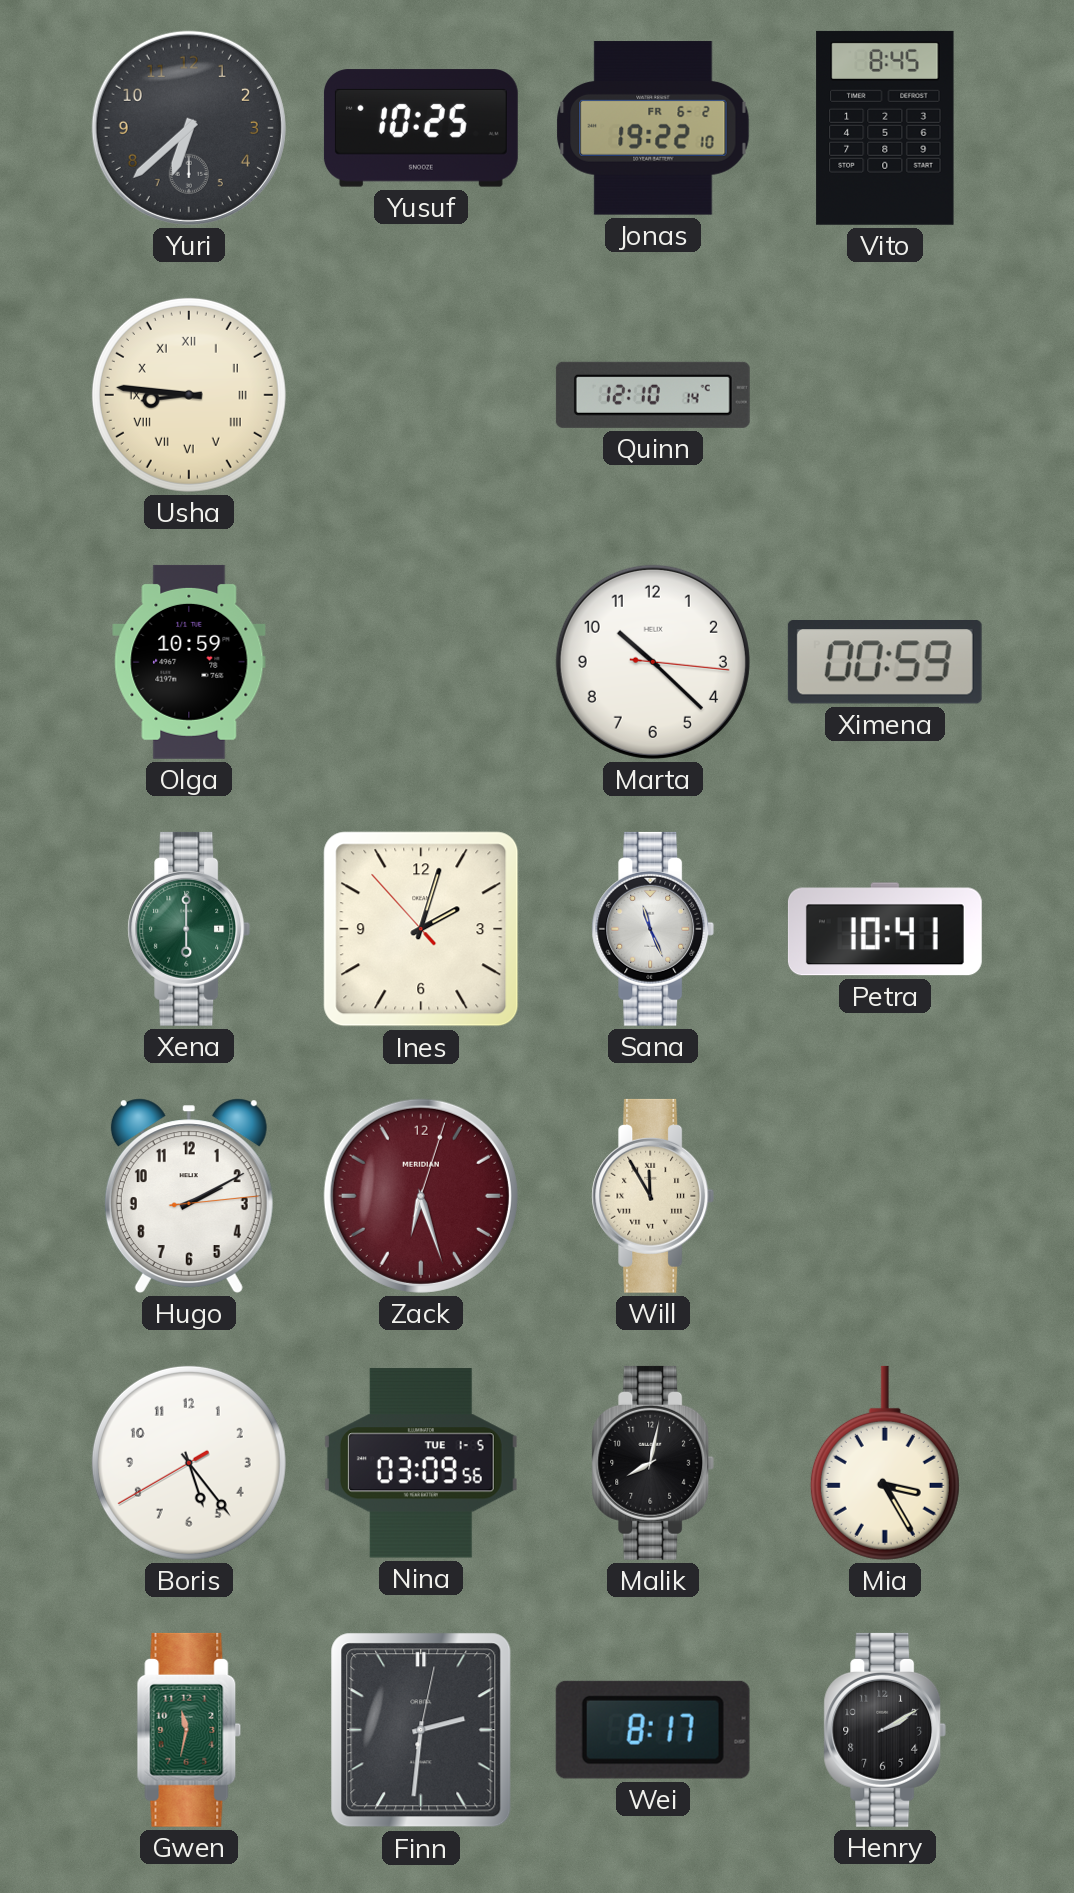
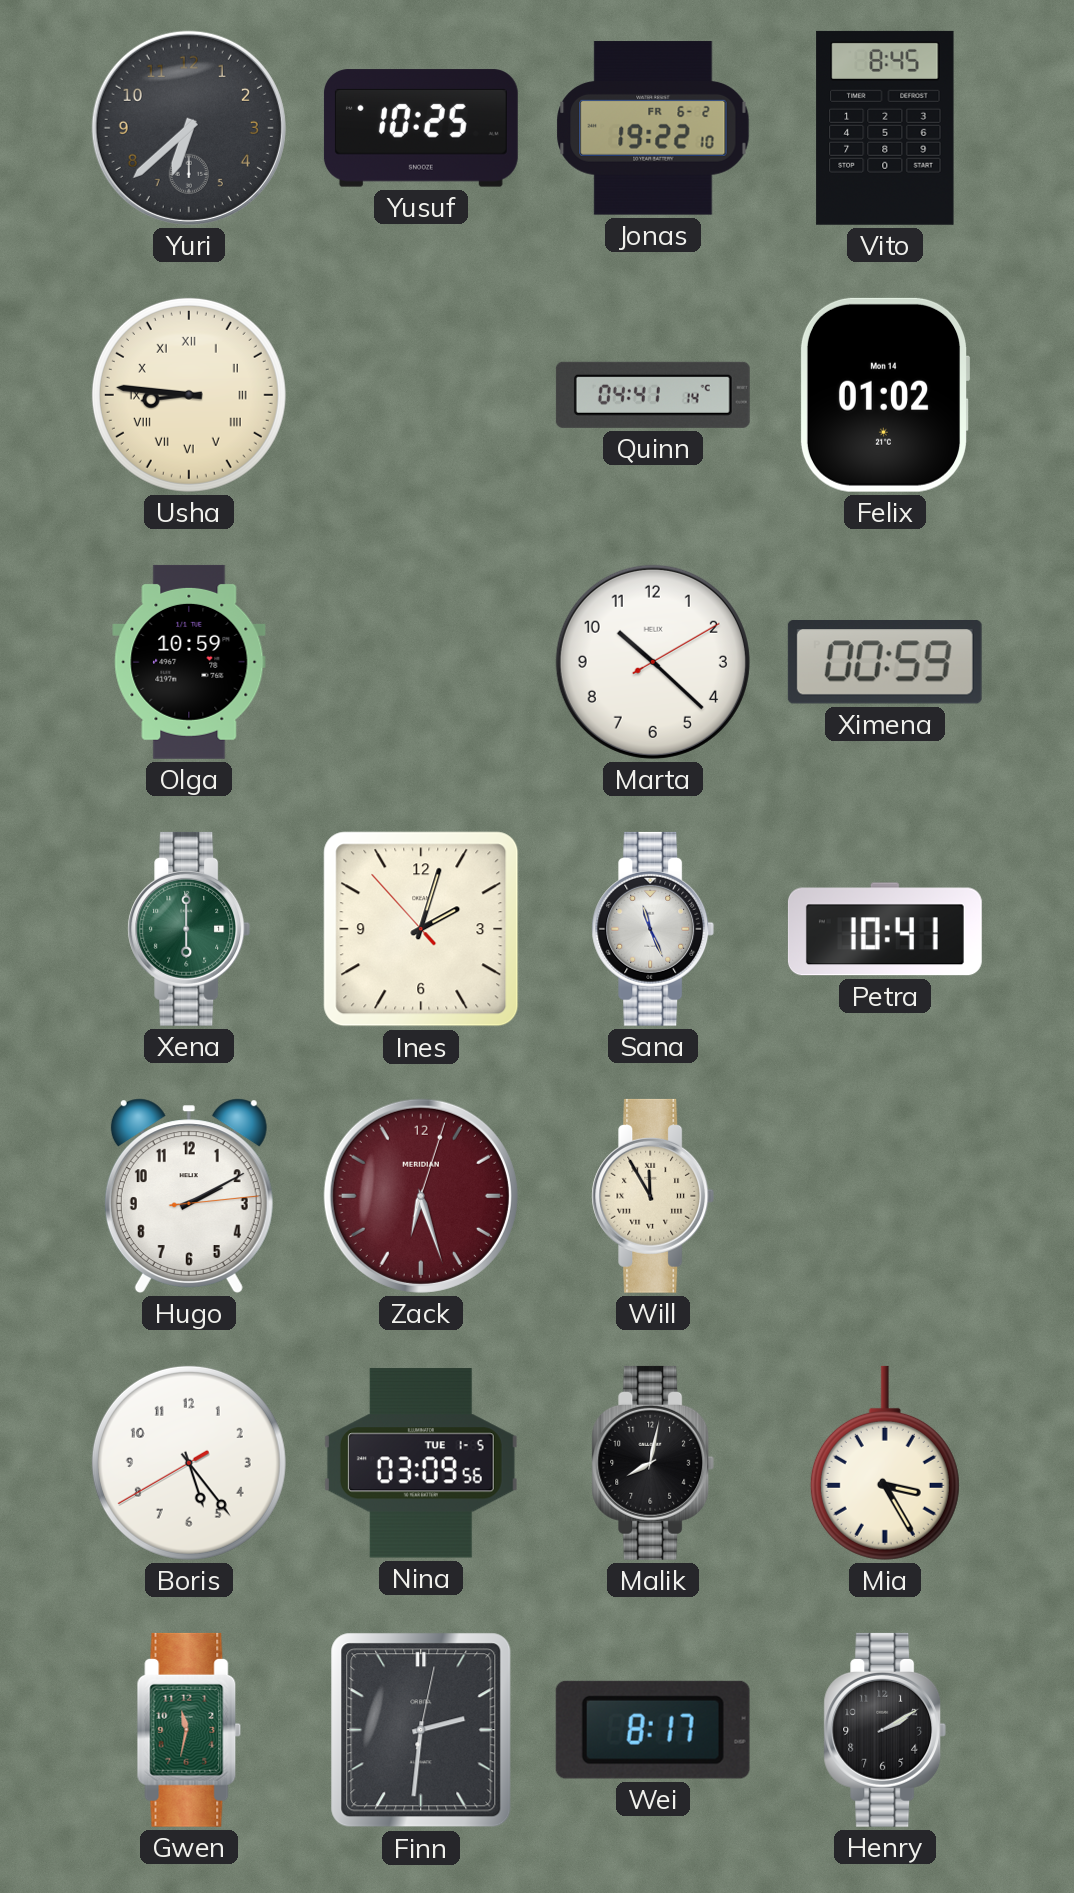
Quinn: 12:10 -> 04:41
Felix: none -> 01:02
Marta: 10:22:16 -> 10:22:10
